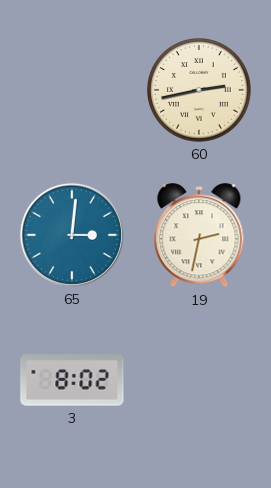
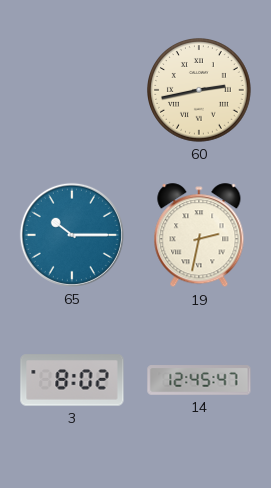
65: 3:01 -> 10:15
14: none -> 12:45
